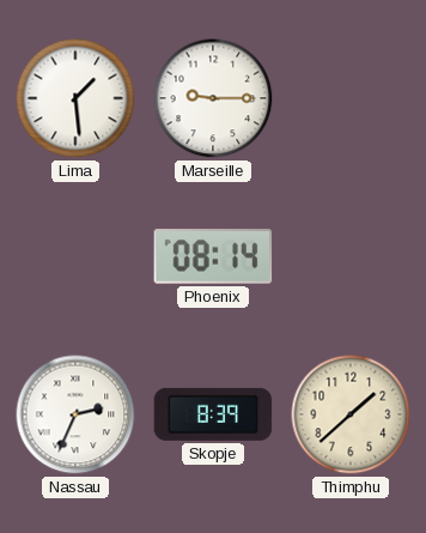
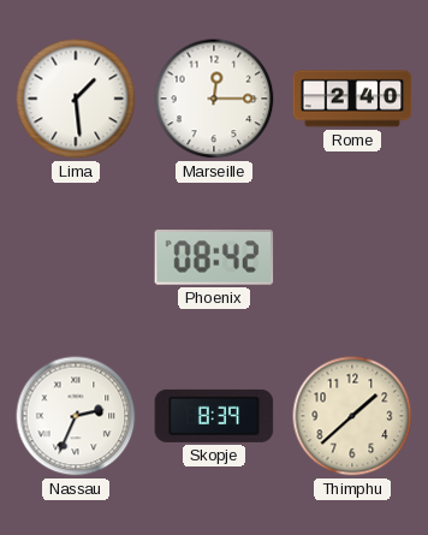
Marseille: 9:15 -> 12:15
Rome: none -> 2:40
Phoenix: 08:14 -> 08:42
